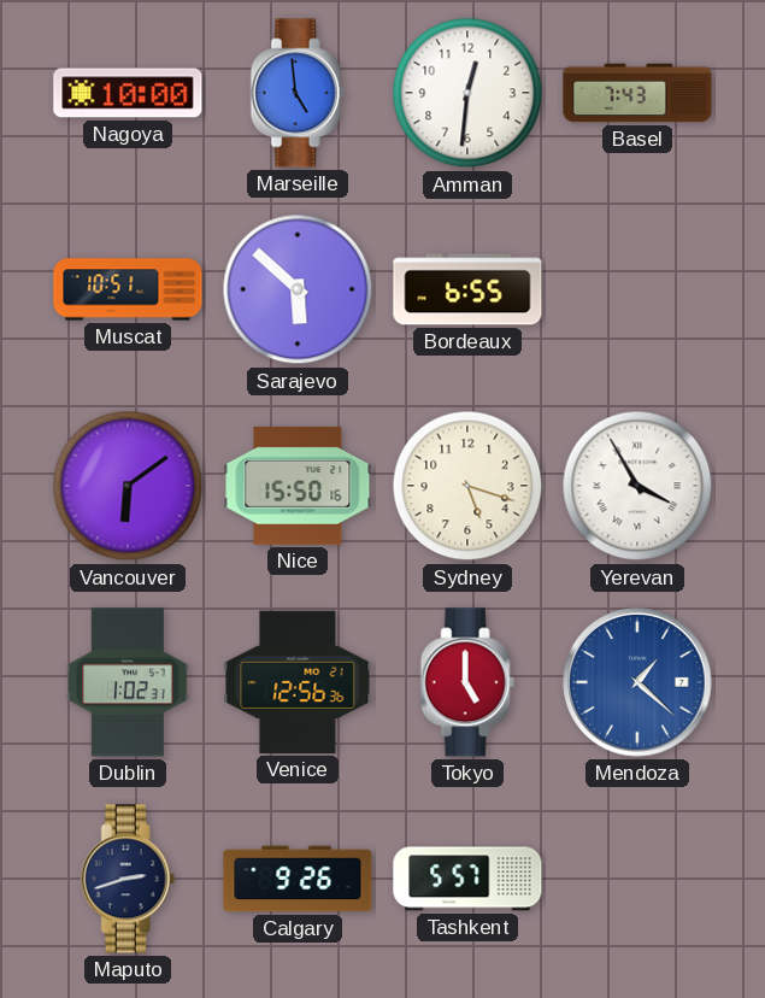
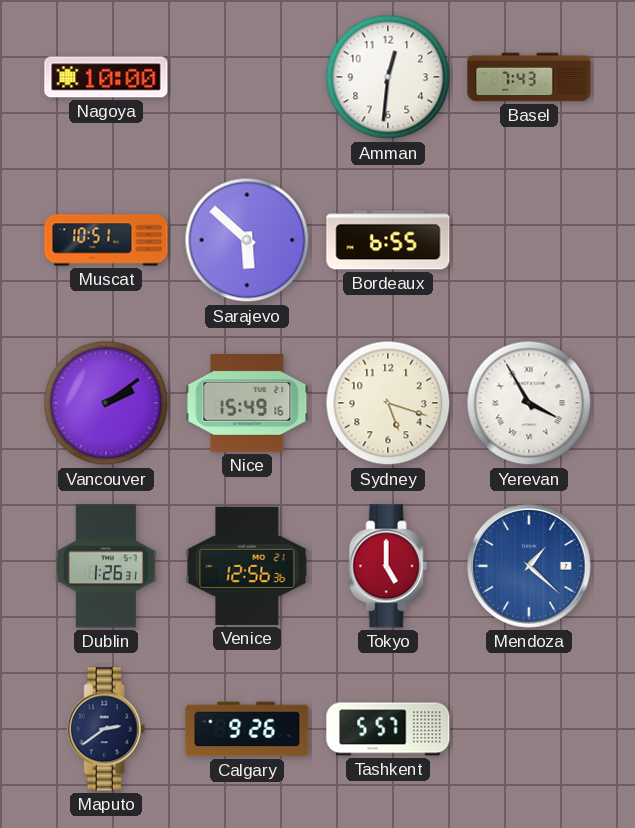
Marseille: 4:59 -> none
Vancouver: 6:09 -> 2:09
Nice: 15:50 -> 15:49
Dublin: 1:02 -> 1:26
Maputo: 2:42 -> 2:39
